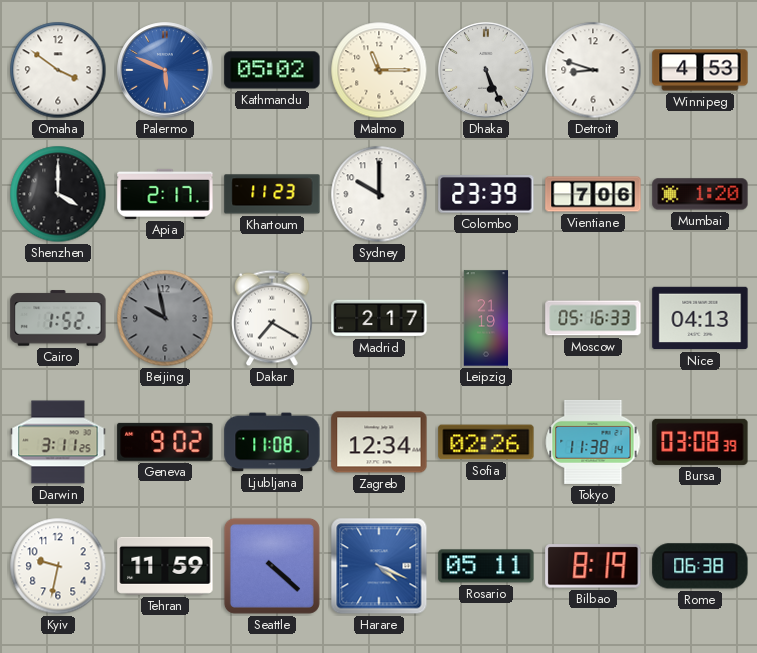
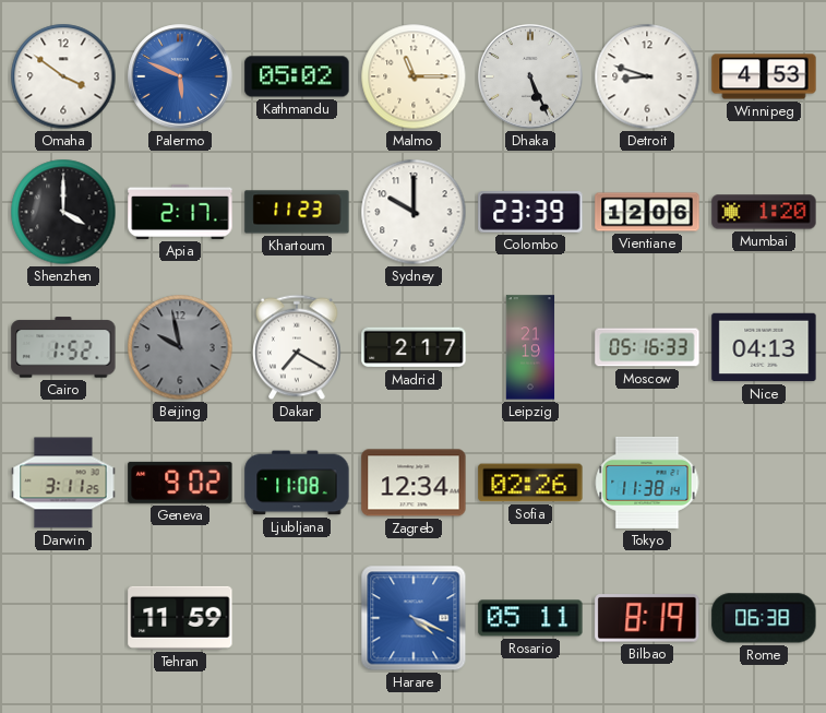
Vientiane: 7:06 -> 12:06
Bursa: 03:08 -> none
Kyiv: 9:32 -> none
Seattle: 4:22 -> none
